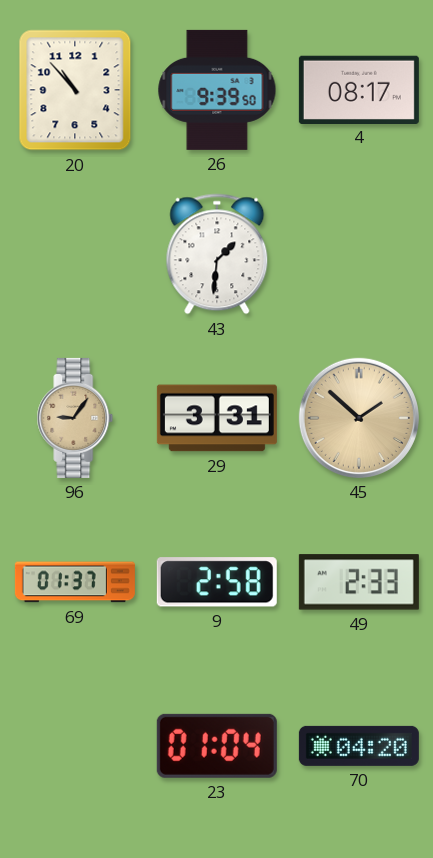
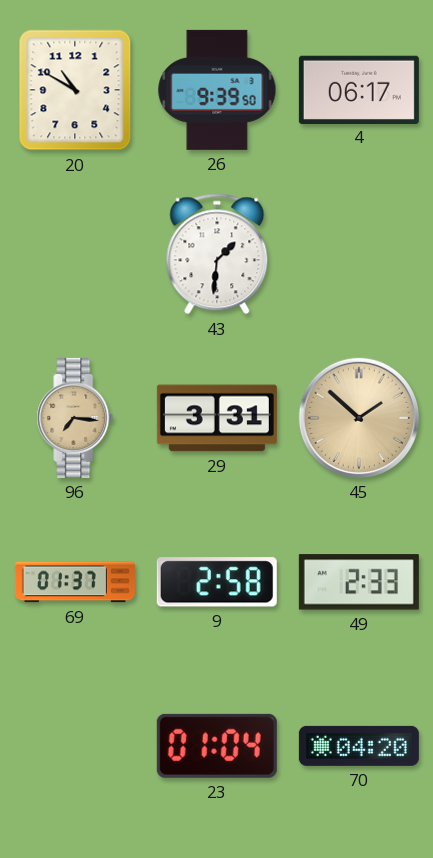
20: 10:53 -> 10:50
4: 08:17 -> 06:17
96: 9:06 -> 7:16
